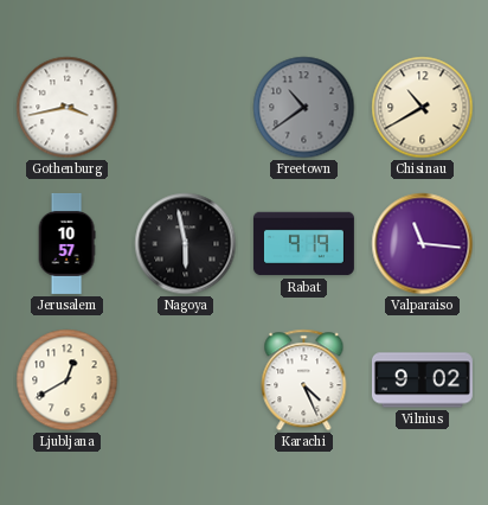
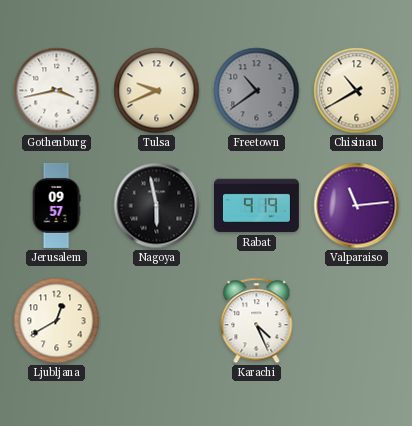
Tulsa: none -> 9:41
Jerusalem: 10:57 -> 09:57
Valparaiso: 11:16 -> 11:14
Vilnius: 9:02 -> none
